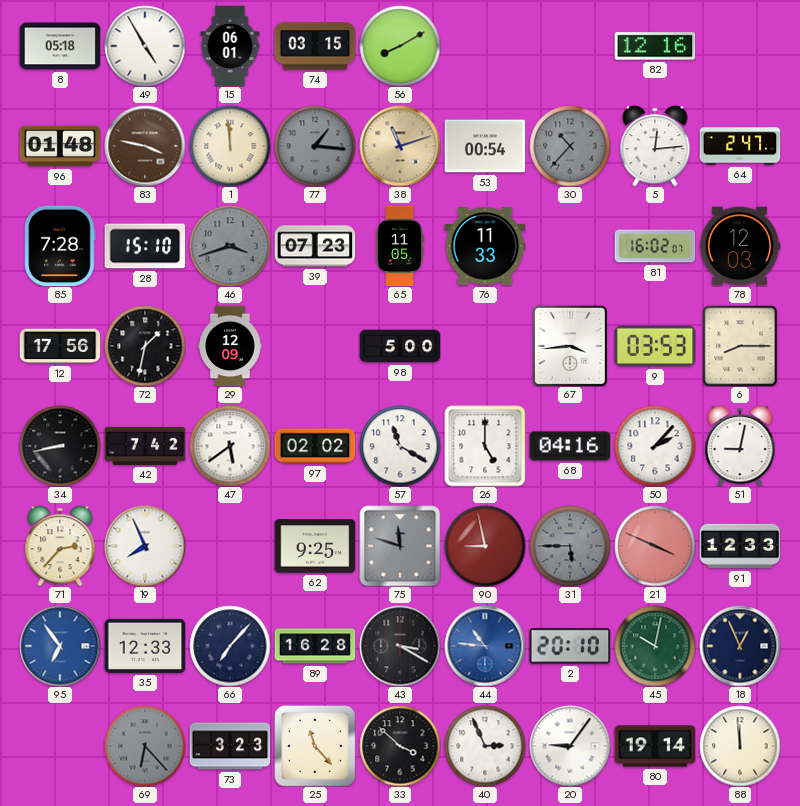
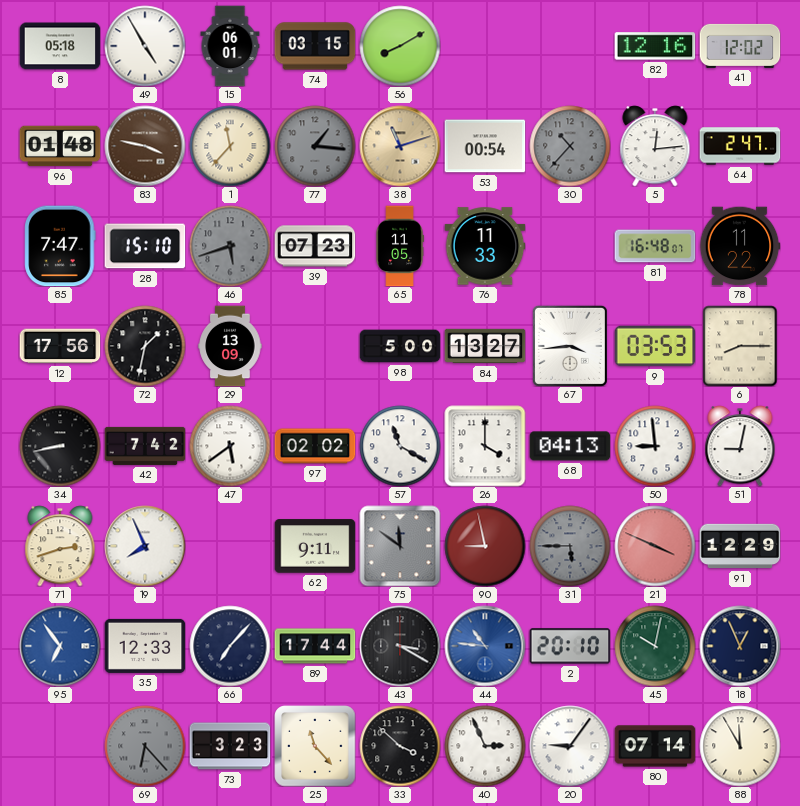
41: none -> 12:02
1: 11:59 -> 11:37
85: 7:28 -> 7:47
46: 3:42 -> 5:42
81: 16:02 -> 16:48
78: 12:03 -> 11:22
29: 12:09 -> 13:09
84: none -> 13:27
26: 5:00 -> 4:00
68: 04:16 -> 04:13
50: 2:07 -> 8:59
71: 2:37 -> 2:42
62: 9:25 -> 9:11
75: 11:48 -> 11:51
91: 12:33 -> 12:29
89: 16:28 -> 17:44
80: 19:14 -> 07:14
88: 11:59 -> 11:55
